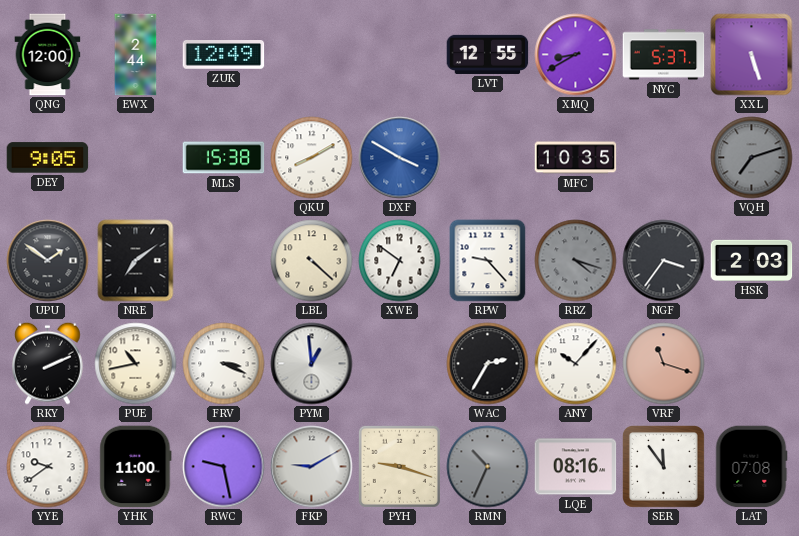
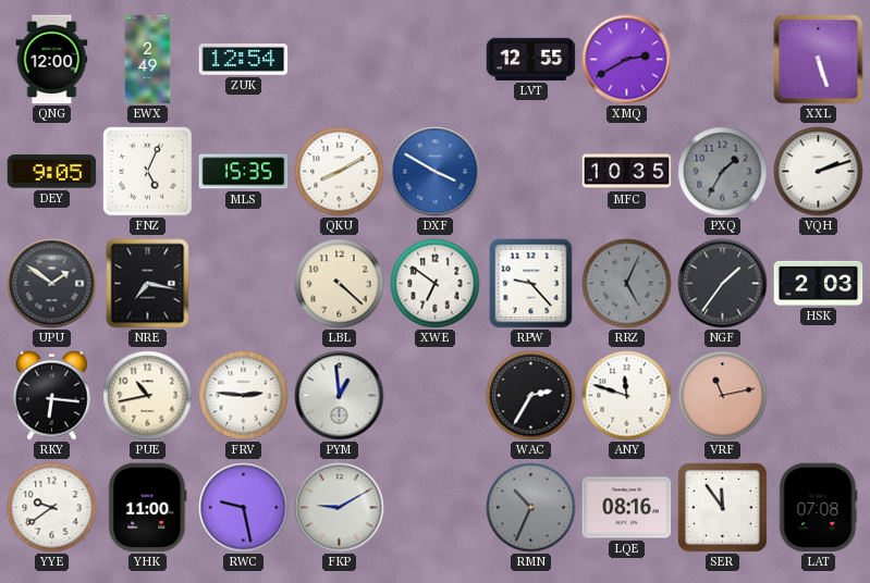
EWX: 2:44 -> 2:49
ZUK: 12:49 -> 12:54
XMQ: 8:40 -> 2:40
NYC: 5:37 -> none
FNZ: none -> 5:04
MLS: 15:38 -> 15:35
PXQ: none -> 1:35
VQH: 7:12 -> 2:12
VQH dial: grey -> white
NRE: 7:09 -> 7:17
RRZ: 4:18 -> 5:04
NGF: 3:36 -> 1:36
RKY: 2:11 -> 6:16
FRV: 3:19 -> 2:46
ANY: 10:07 -> 11:48
VRF: 11:18 -> 11:13
PYH: 9:18 -> none
